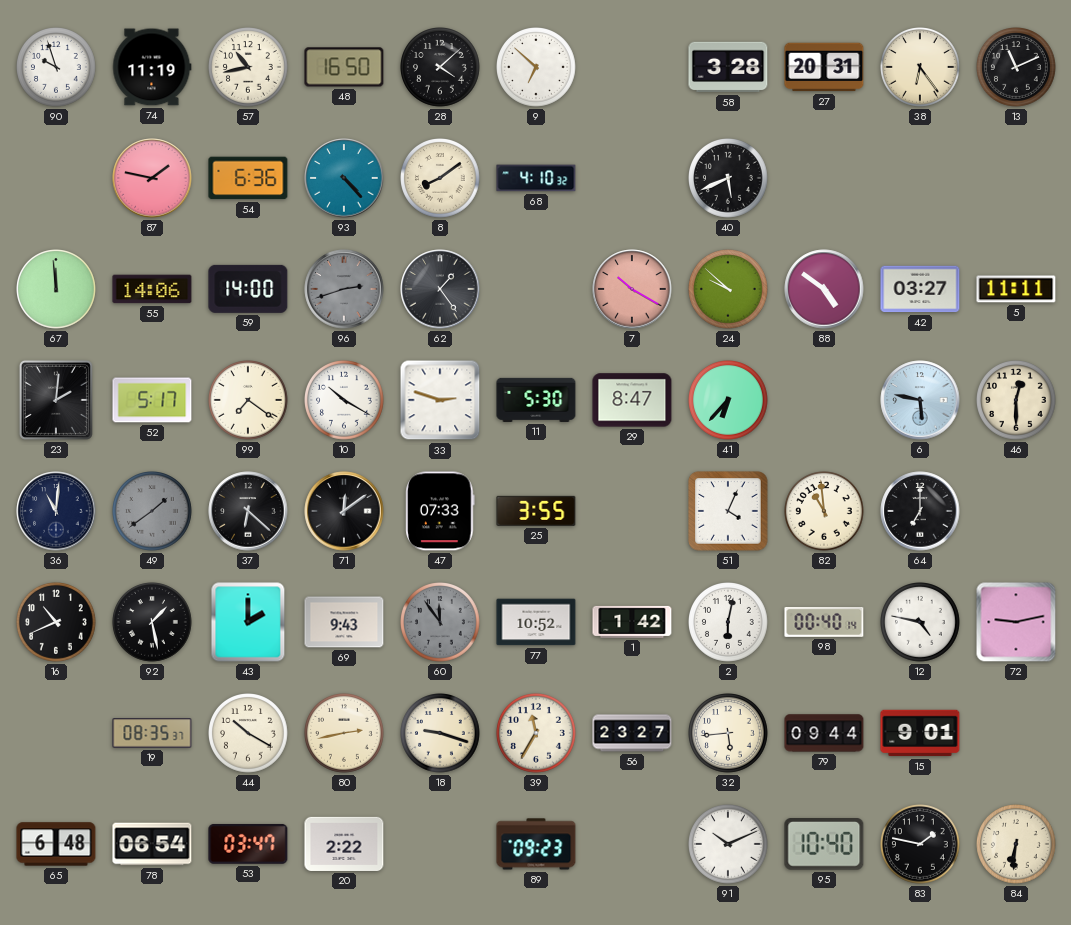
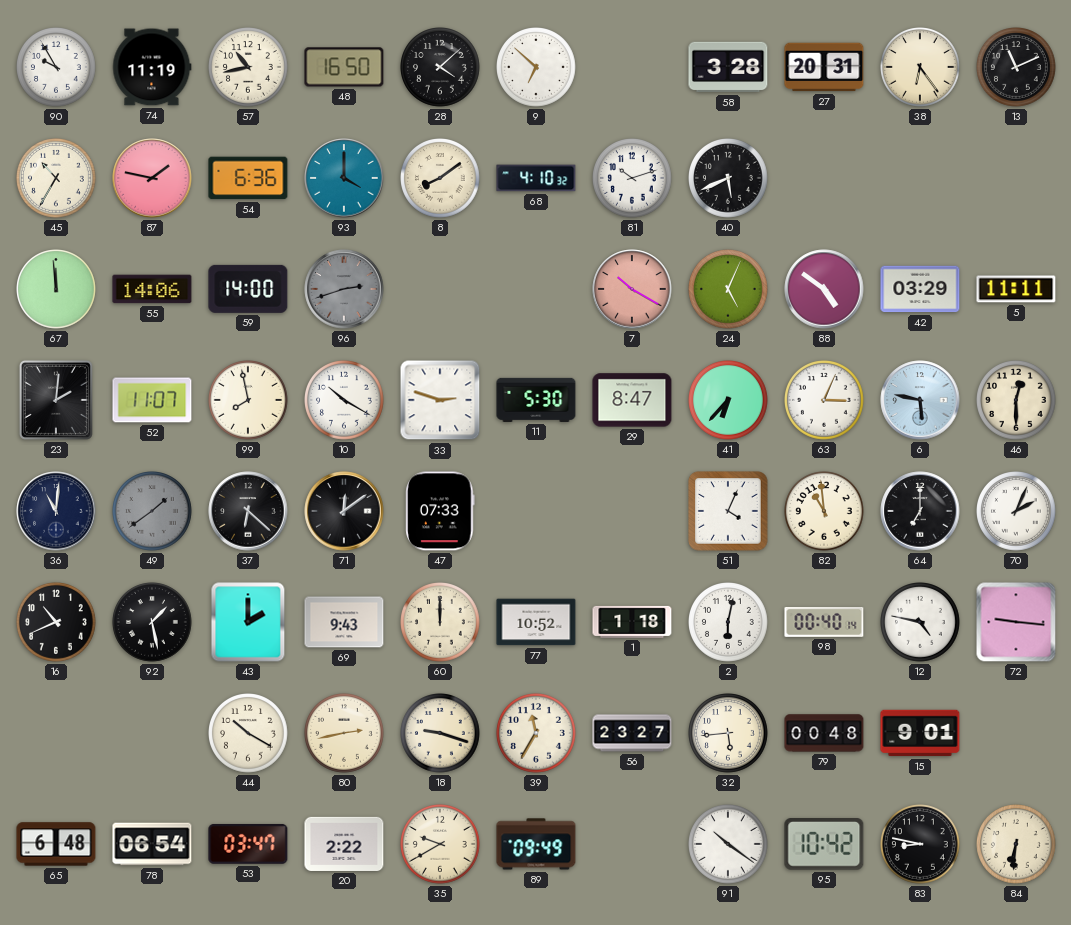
90: 9:57 -> 9:55
45: none -> 10:35
93: 4:23 -> 4:00
81: none -> 10:12
62: 1:24 -> none
24: 9:52 -> 5:04
42: 03:27 -> 03:29
52: 5:17 -> 11:07
99: 7:21 -> 7:58
63: none -> 3:04
25: 3:55 -> none
70: none -> 2:04
60: 11:54 -> 12:00
60 dial: grey -> cream
1: 1:42 -> 1:18
72: 9:13 -> 9:16
19: 08:35 -> none
79: 09:44 -> 00:48
35: none -> 9:40
89: 09:23 -> 09:49
91: 10:11 -> 10:21
95: 10:40 -> 10:42
83: 1:47 -> 8:47
